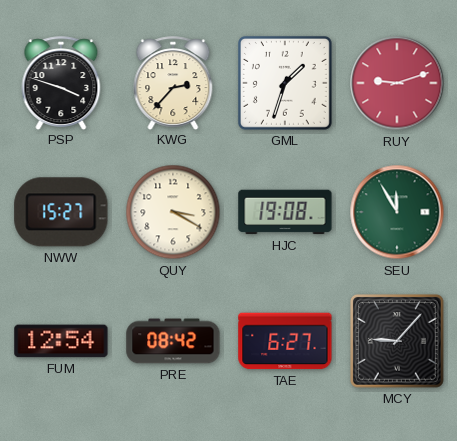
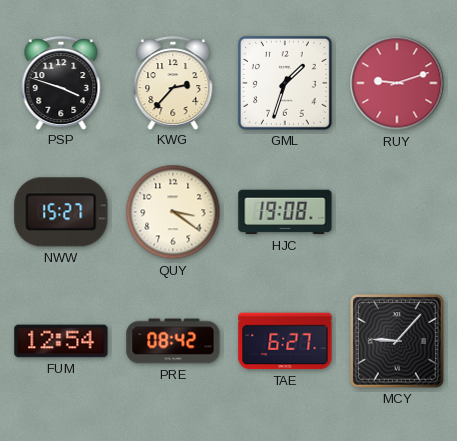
QUY: 3:20 -> 3:21
SEU: 11:55 -> none
